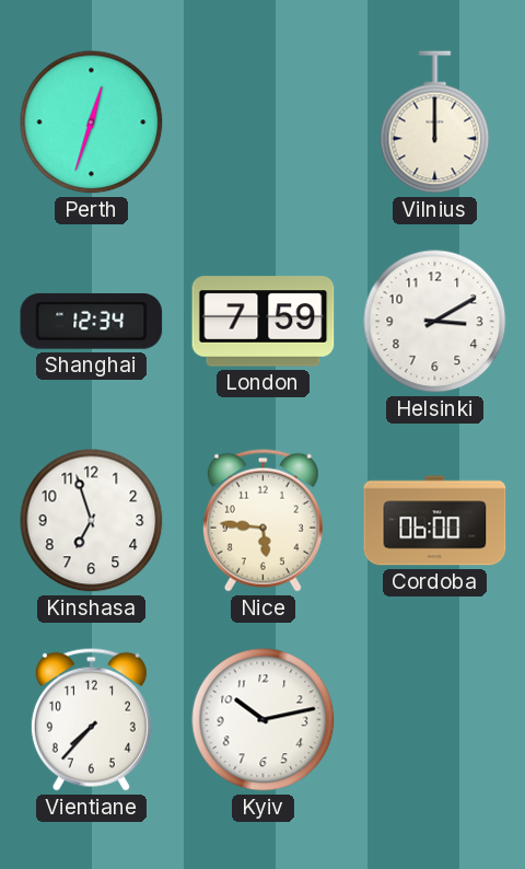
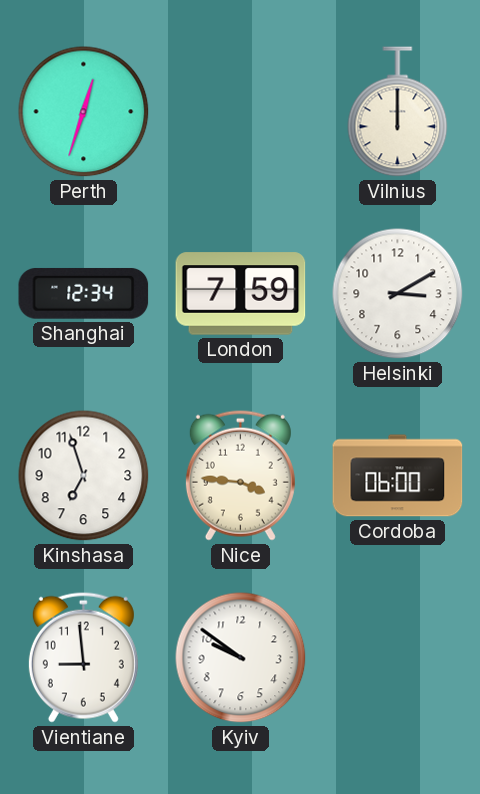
Nice: 5:46 -> 3:46
Vientiane: 7:37 -> 8:59
Kyiv: 10:13 -> 9:51
